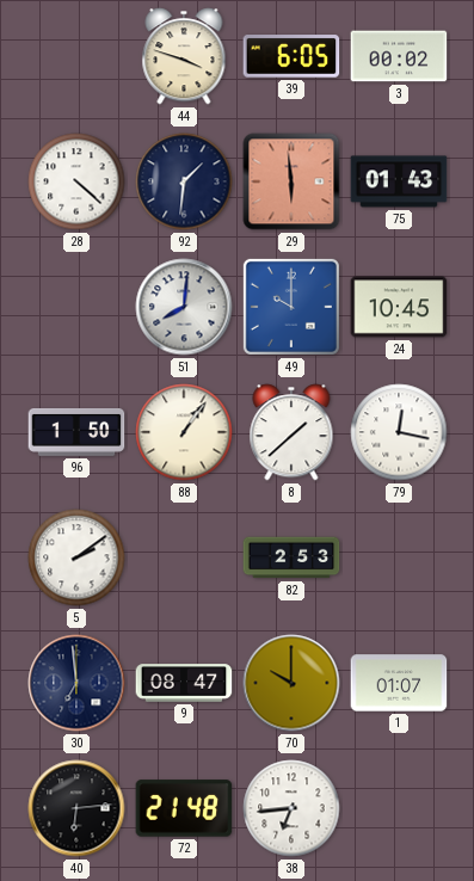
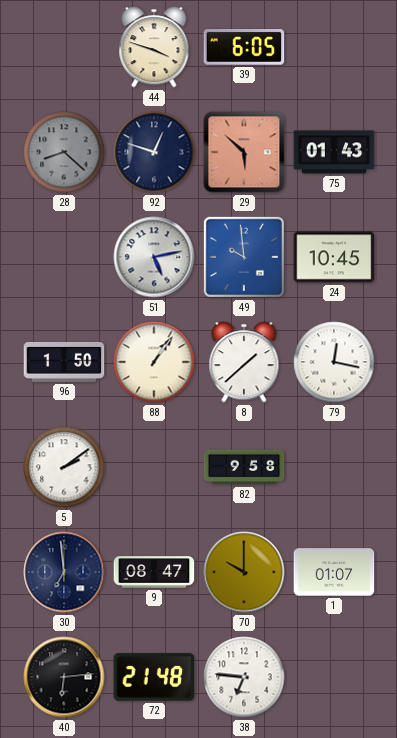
3: 00:02 -> none
28: 4:22 -> 8:22
28 dial: white -> grey
92: 1:31 -> 12:48
29: 5:59 -> 5:52
51: 8:01 -> 5:13
49: 10:00 -> 9:59
82: 2:53 -> 9:58
38: 6:44 -> 6:46
